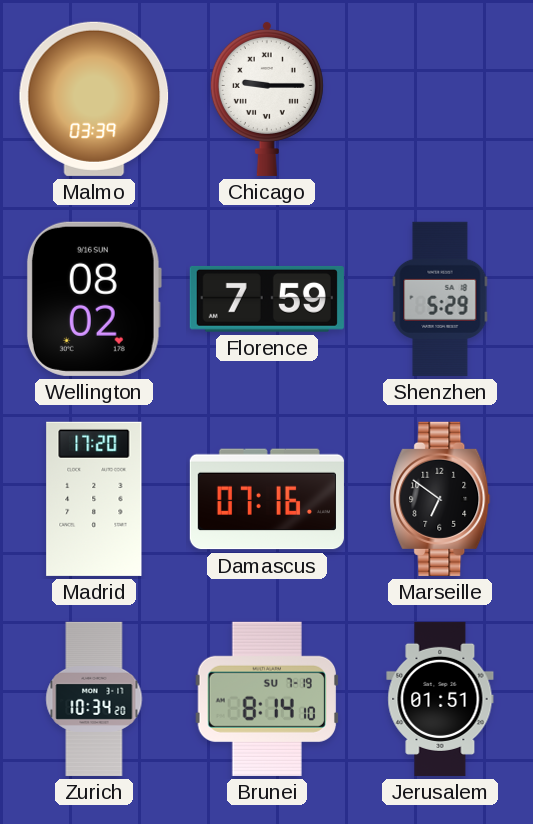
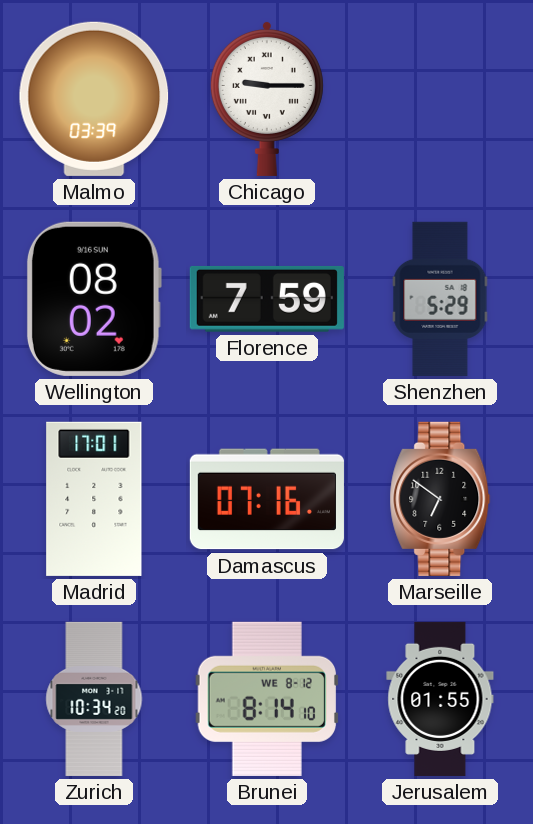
Madrid: 17:20 -> 17:01
Brunei date: SU 7-19 -> WE 8-12
Jerusalem: 01:51 -> 01:55
